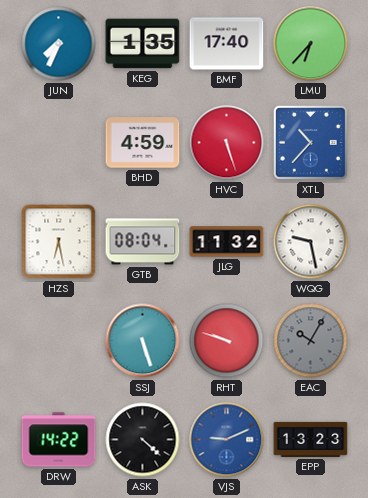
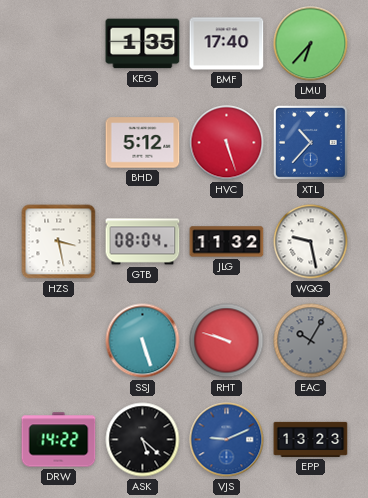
JUN: 7:34 -> none
BHD: 4:59 -> 5:12
HZS: 6:28 -> 3:28
ASK: 4:22 -> 5:22
